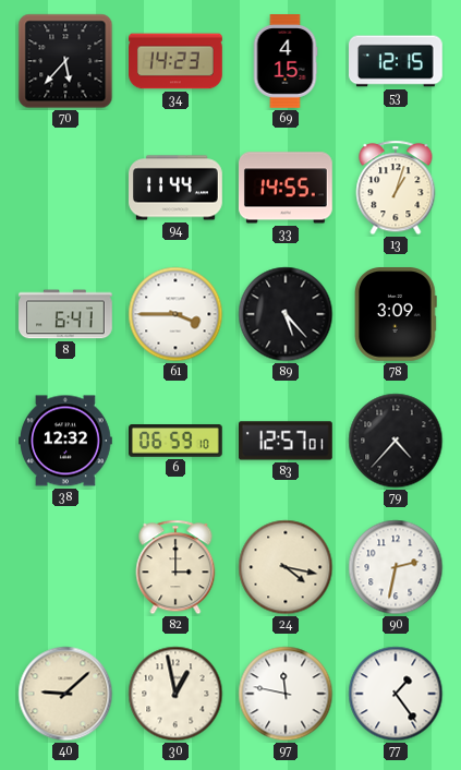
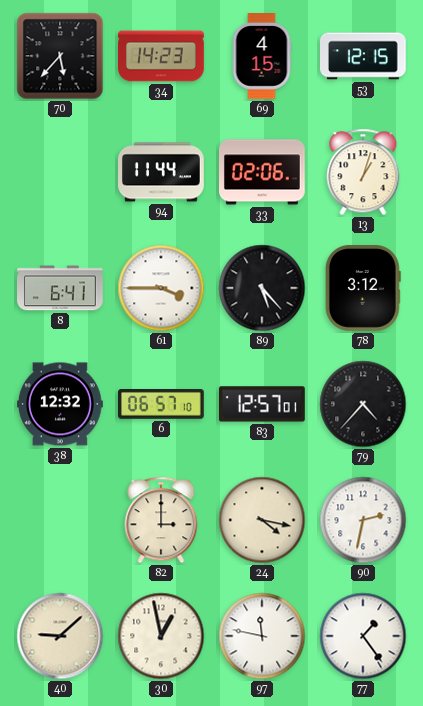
33: 14:55 -> 02:06
78: 3:09 -> 3:12
6: 06:59 -> 06:57
